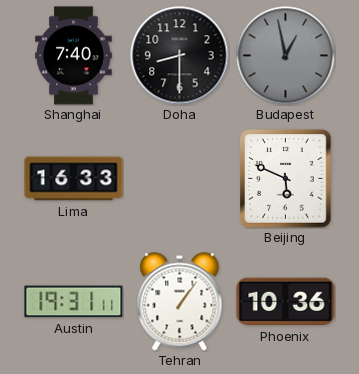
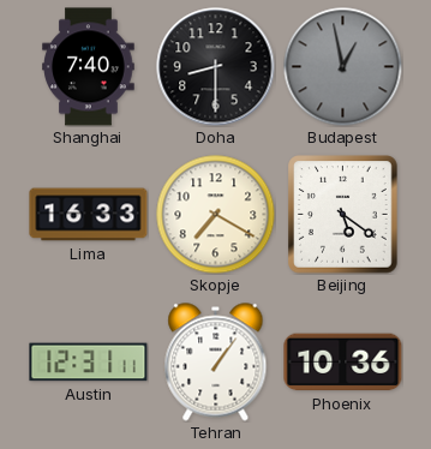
Skopje: none -> 7:20
Beijing: 5:49 -> 5:21
Austin: 19:31 -> 12:31
